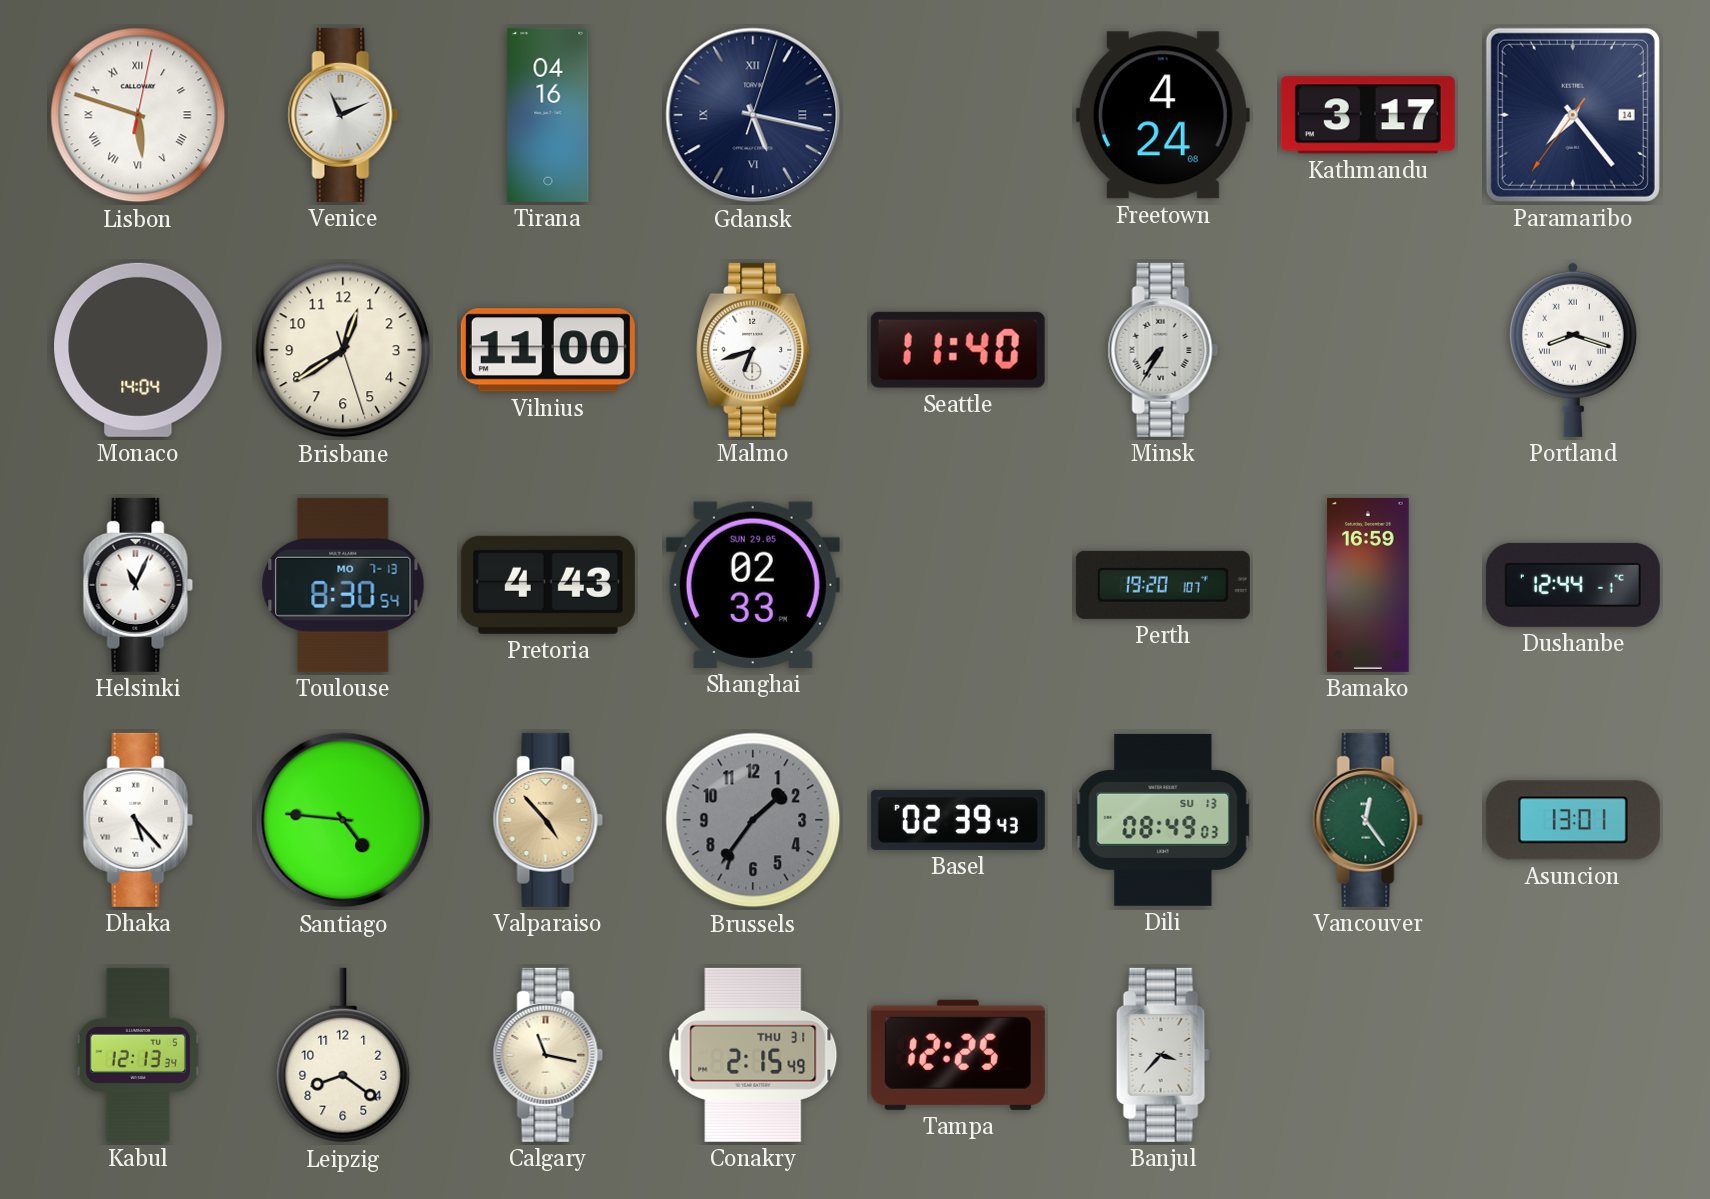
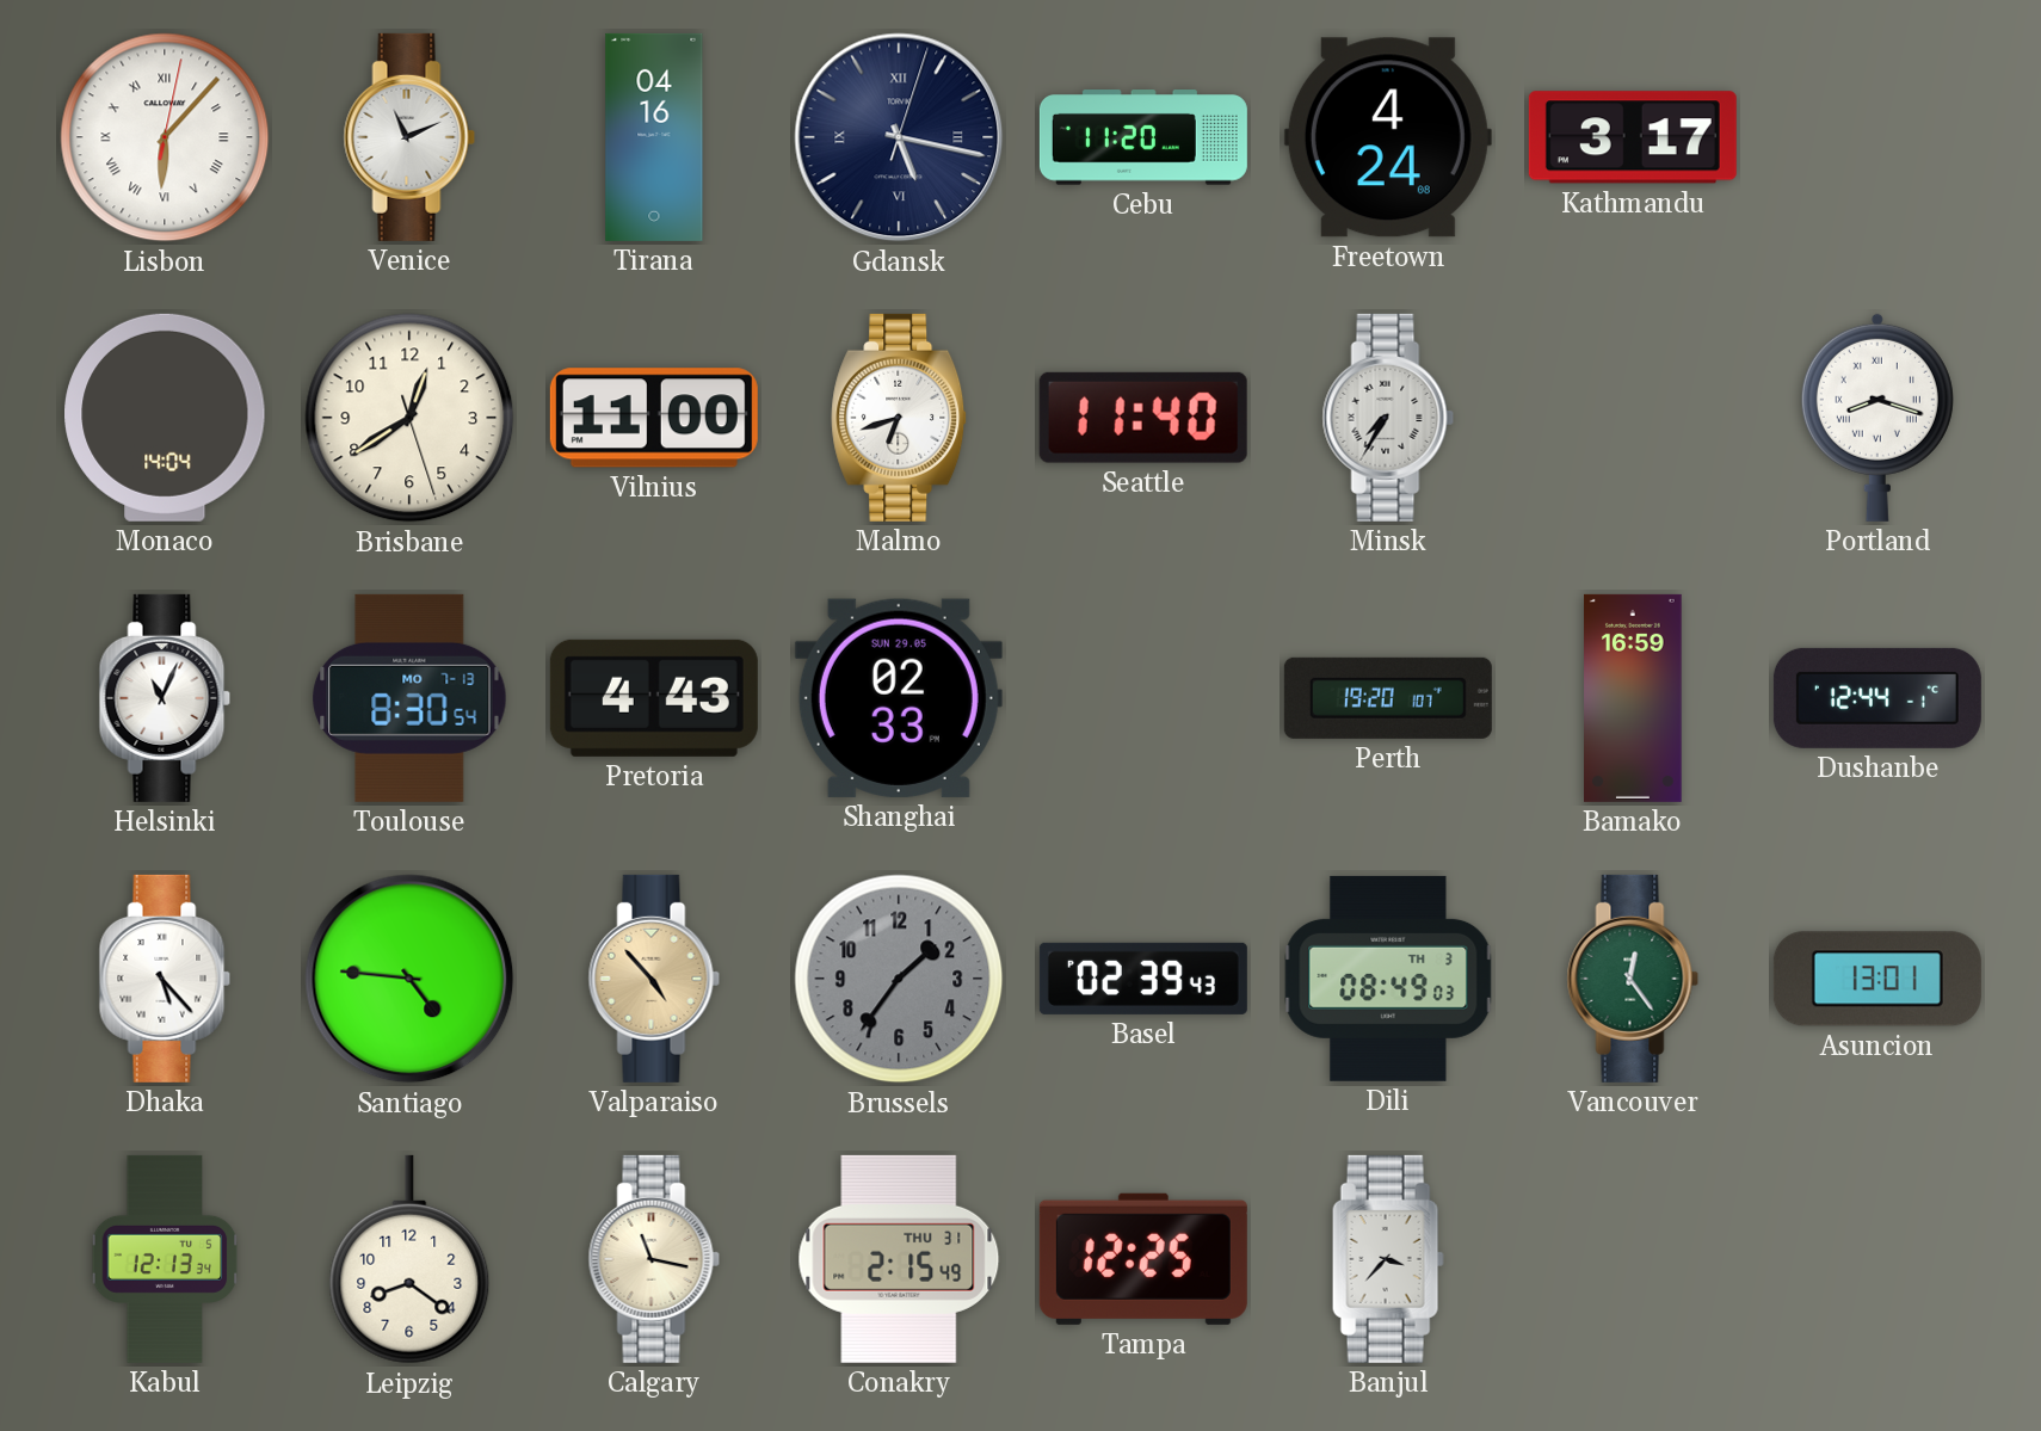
Lisbon: 5:48 -> 6:07
Cebu: none -> 11:20
Paramaribo: 7:23 -> none
Dili date: SU 13 -> TH 3
